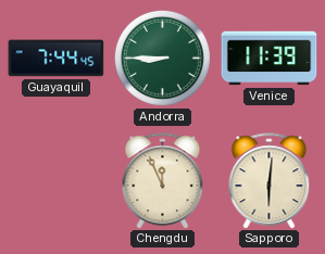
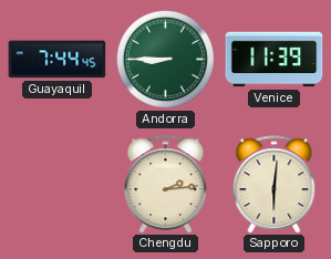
Chengdu: 11:56 -> 2:14
